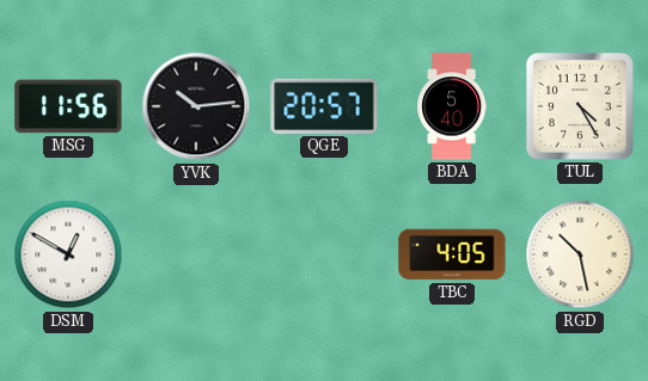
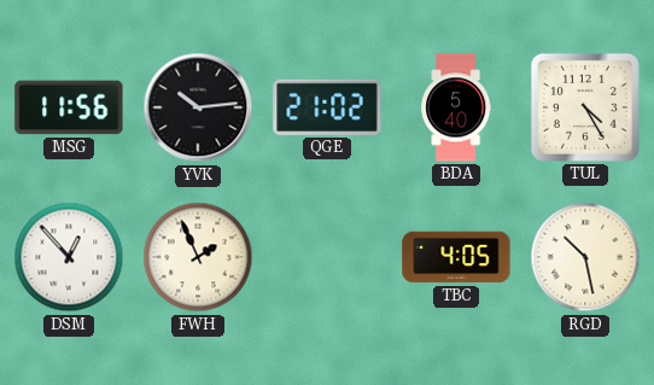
QGE: 20:57 -> 21:02
DSM: 12:50 -> 12:53
FWH: none -> 1:56
